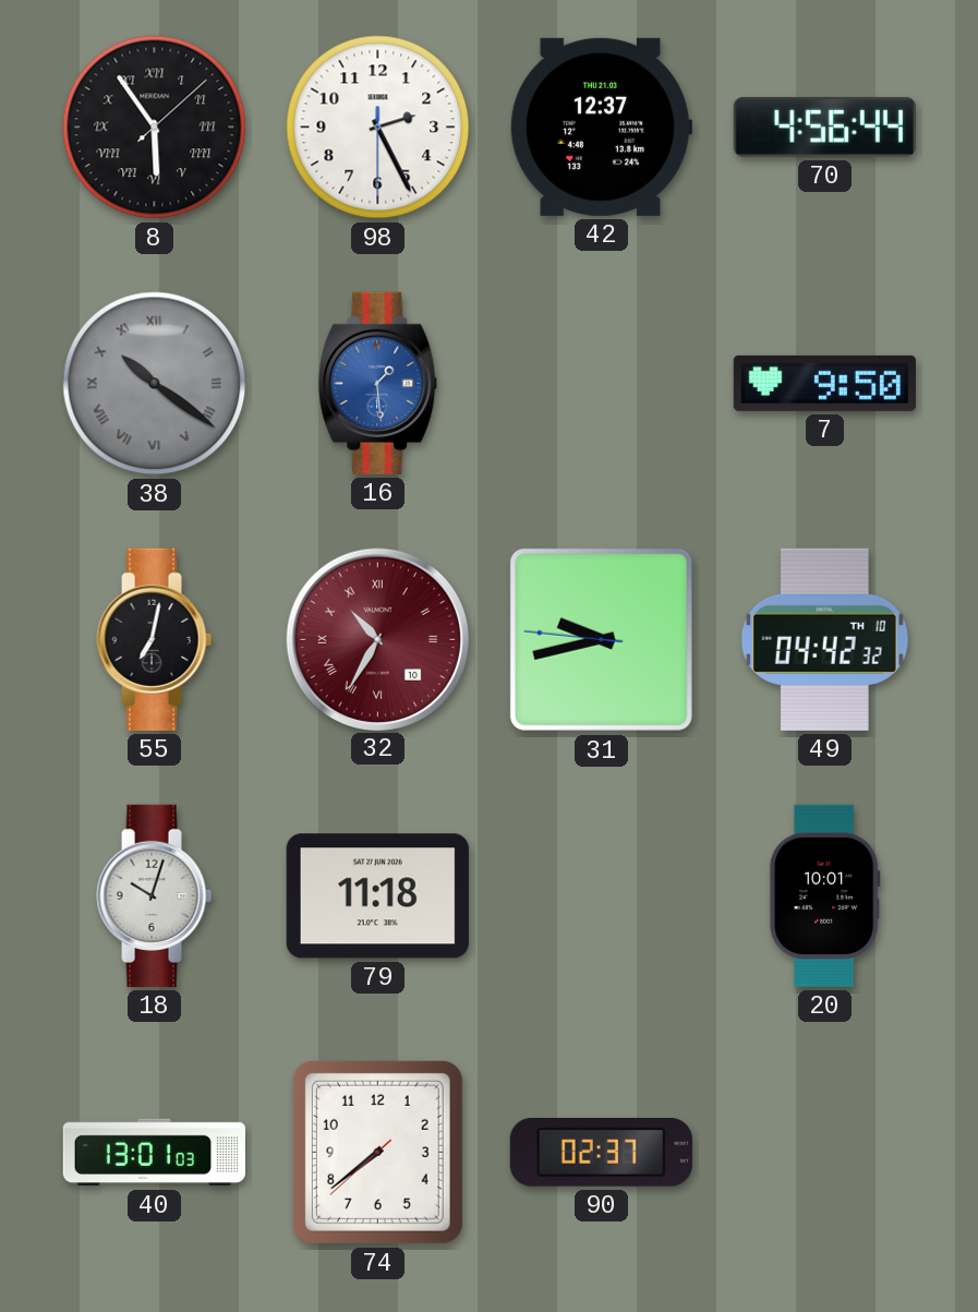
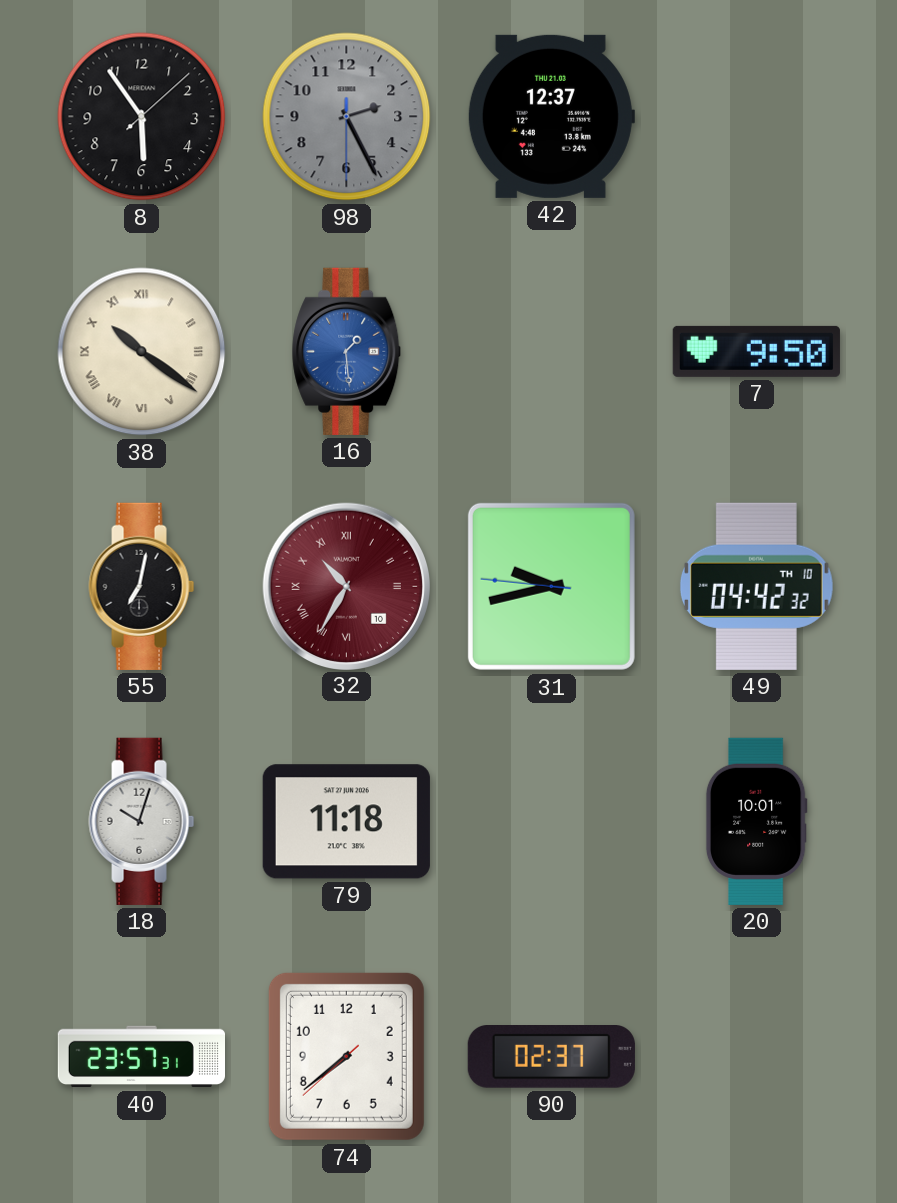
8 numerals: Roman -> Arabic
98 dial: white -> grey
70: 4:56 -> none
38 dial: grey -> cream
40: 13:01 -> 23:57
